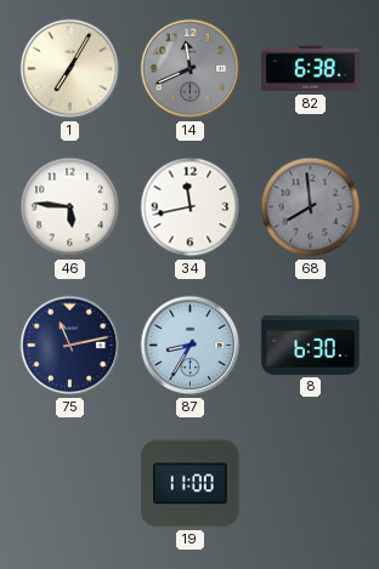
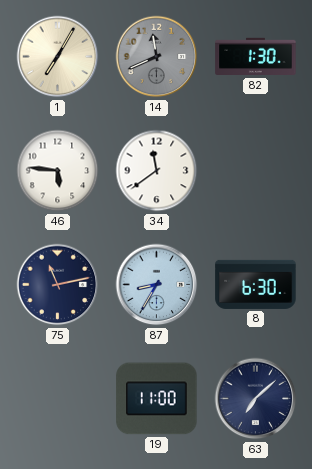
82: 6:38 -> 1:30
34: 11:43 -> 11:39
68: 7:59 -> none
63: none -> 7:08
